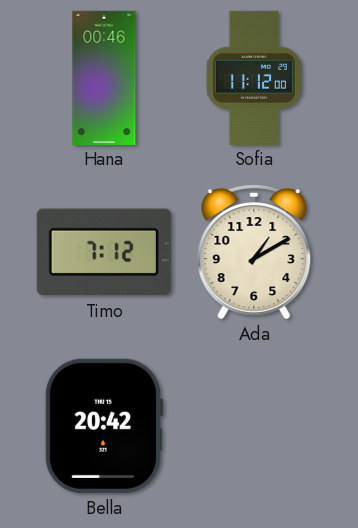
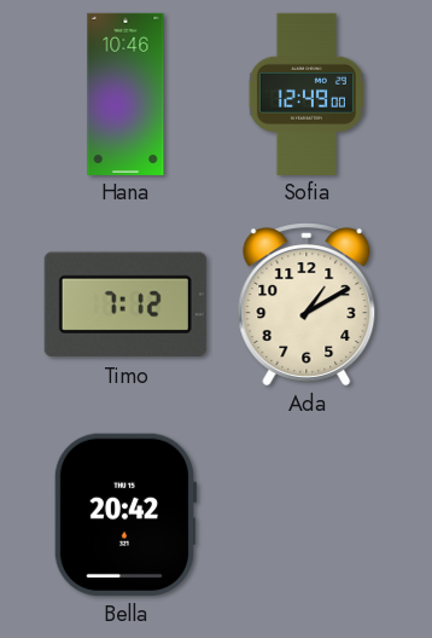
Hana: 00:46 -> 10:46
Sofia: 11:12 -> 12:49
